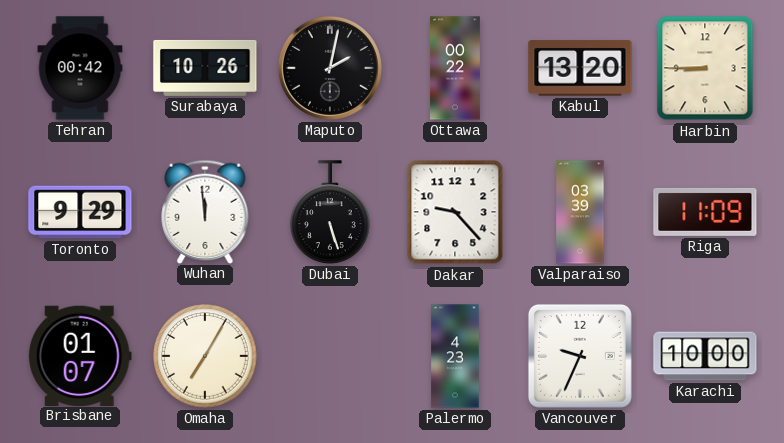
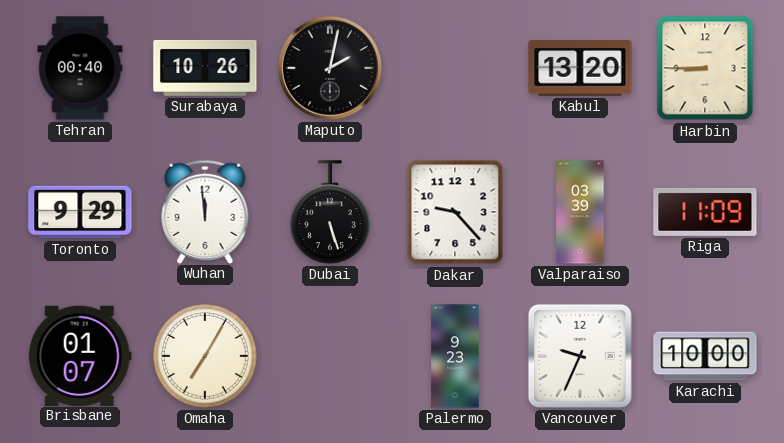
Tehran: 00:42 -> 00:40
Ottawa: 00:22 -> none
Palermo: 4:23 -> 9:23
